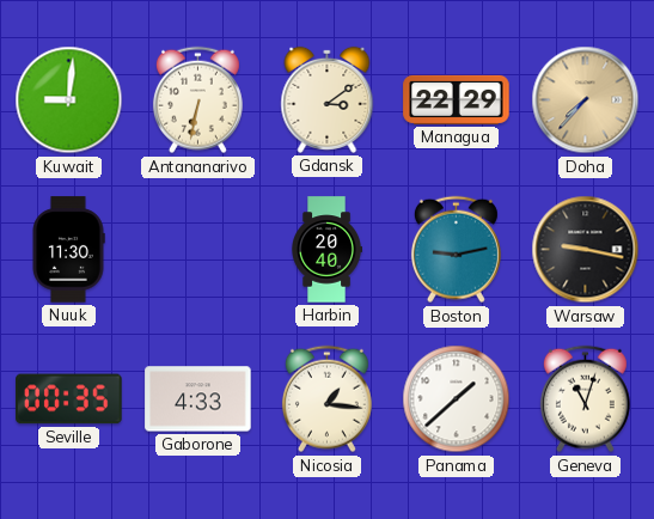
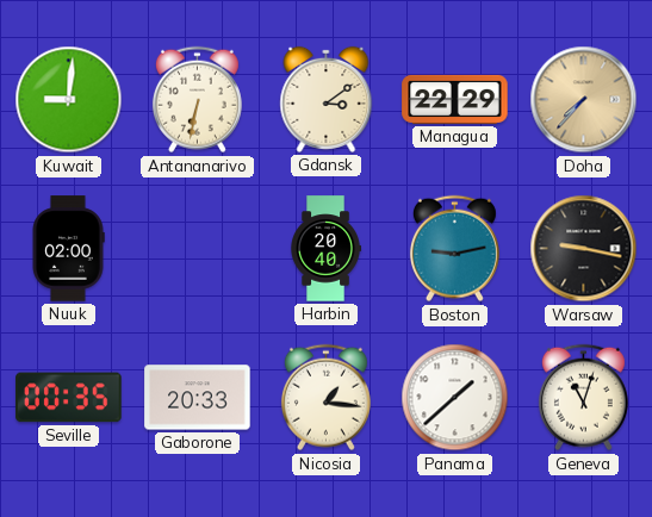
Nuuk: 11:30 -> 02:00
Gaborone: 4:33 -> 20:33
